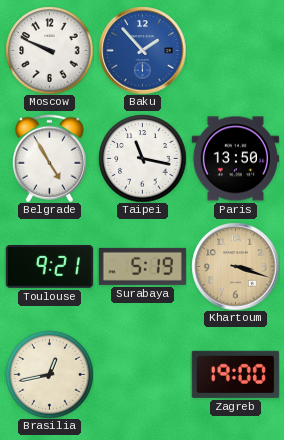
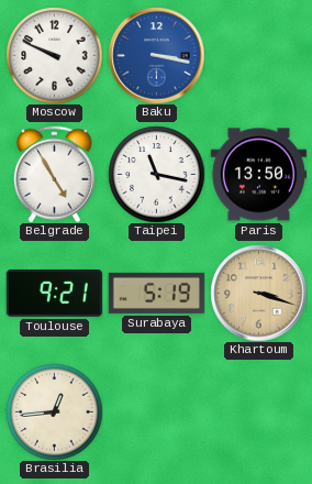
Baku: 1:53 -> 3:17
Brasilia: 12:43 -> 12:44
Zagreb: 19:00 -> none
